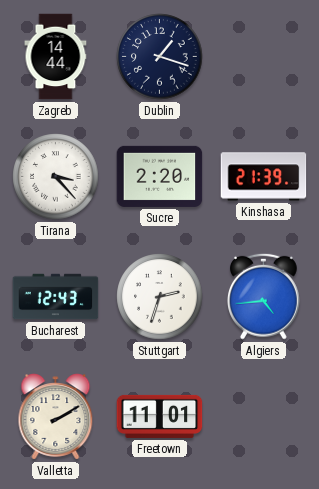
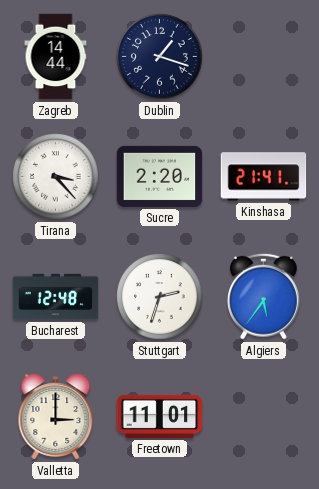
Kinshasa: 21:39 -> 21:41
Bucharest: 12:43 -> 12:48
Algiers: 4:44 -> 5:36
Valletta: 2:10 -> 3:00
